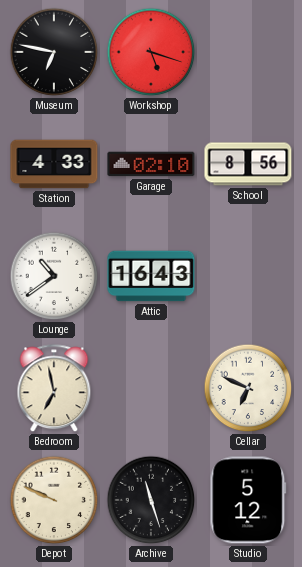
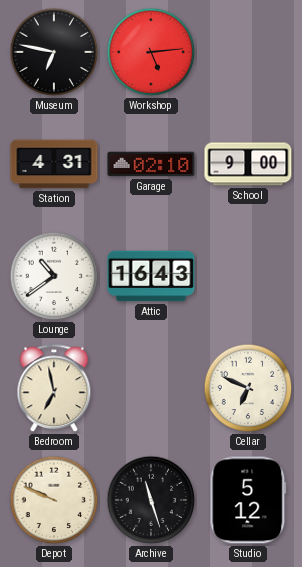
Workshop: 5:18 -> 5:14
Station: 4:33 -> 4:31
School: 8:56 -> 9:00
